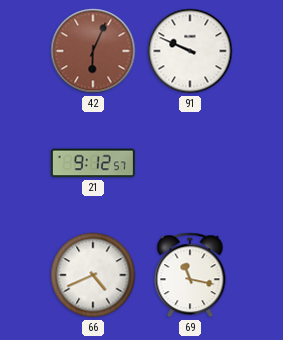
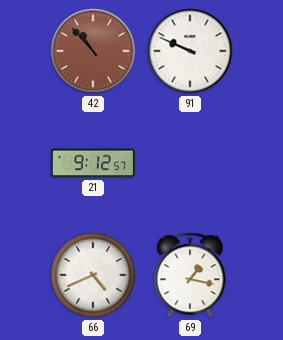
42: 6:04 -> 10:53
69: 11:17 -> 1:17
